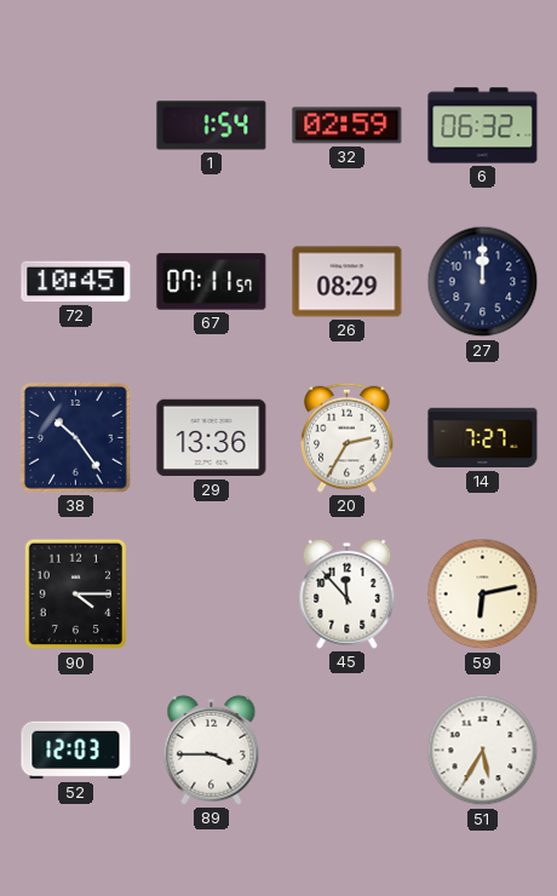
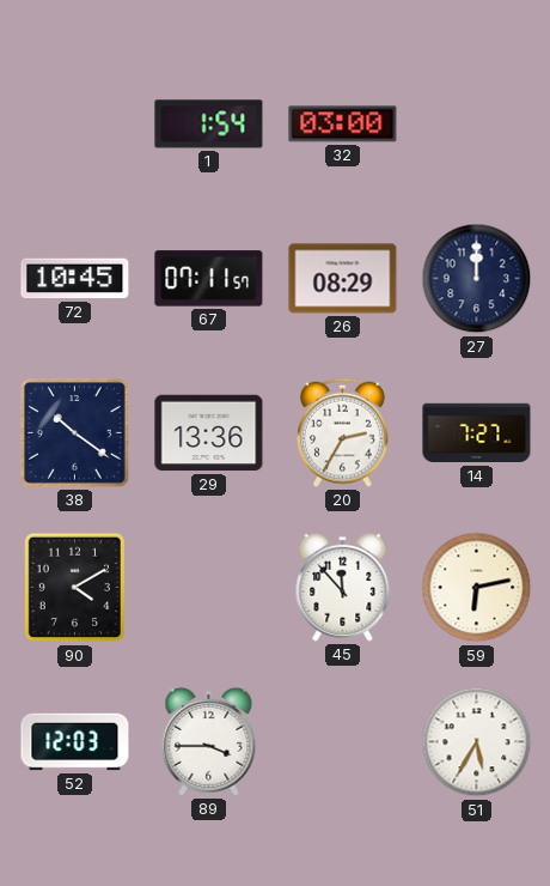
32: 02:59 -> 03:00
6: 06:32 -> none
38: 10:24 -> 10:21
90: 4:15 -> 4:10
